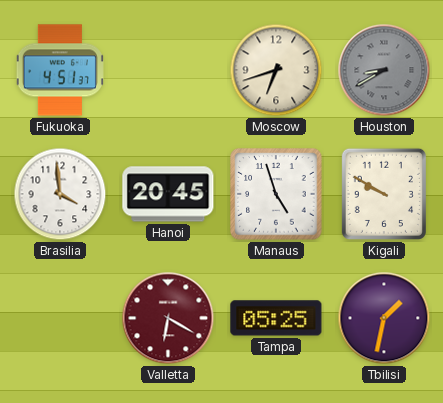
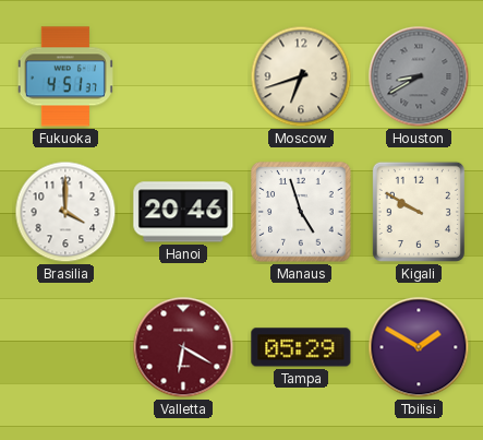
Brasilia: 3:59 -> 4:00
Hanoi: 20:45 -> 20:46
Tampa: 05:25 -> 05:29
Tbilisi: 1:32 -> 1:50
